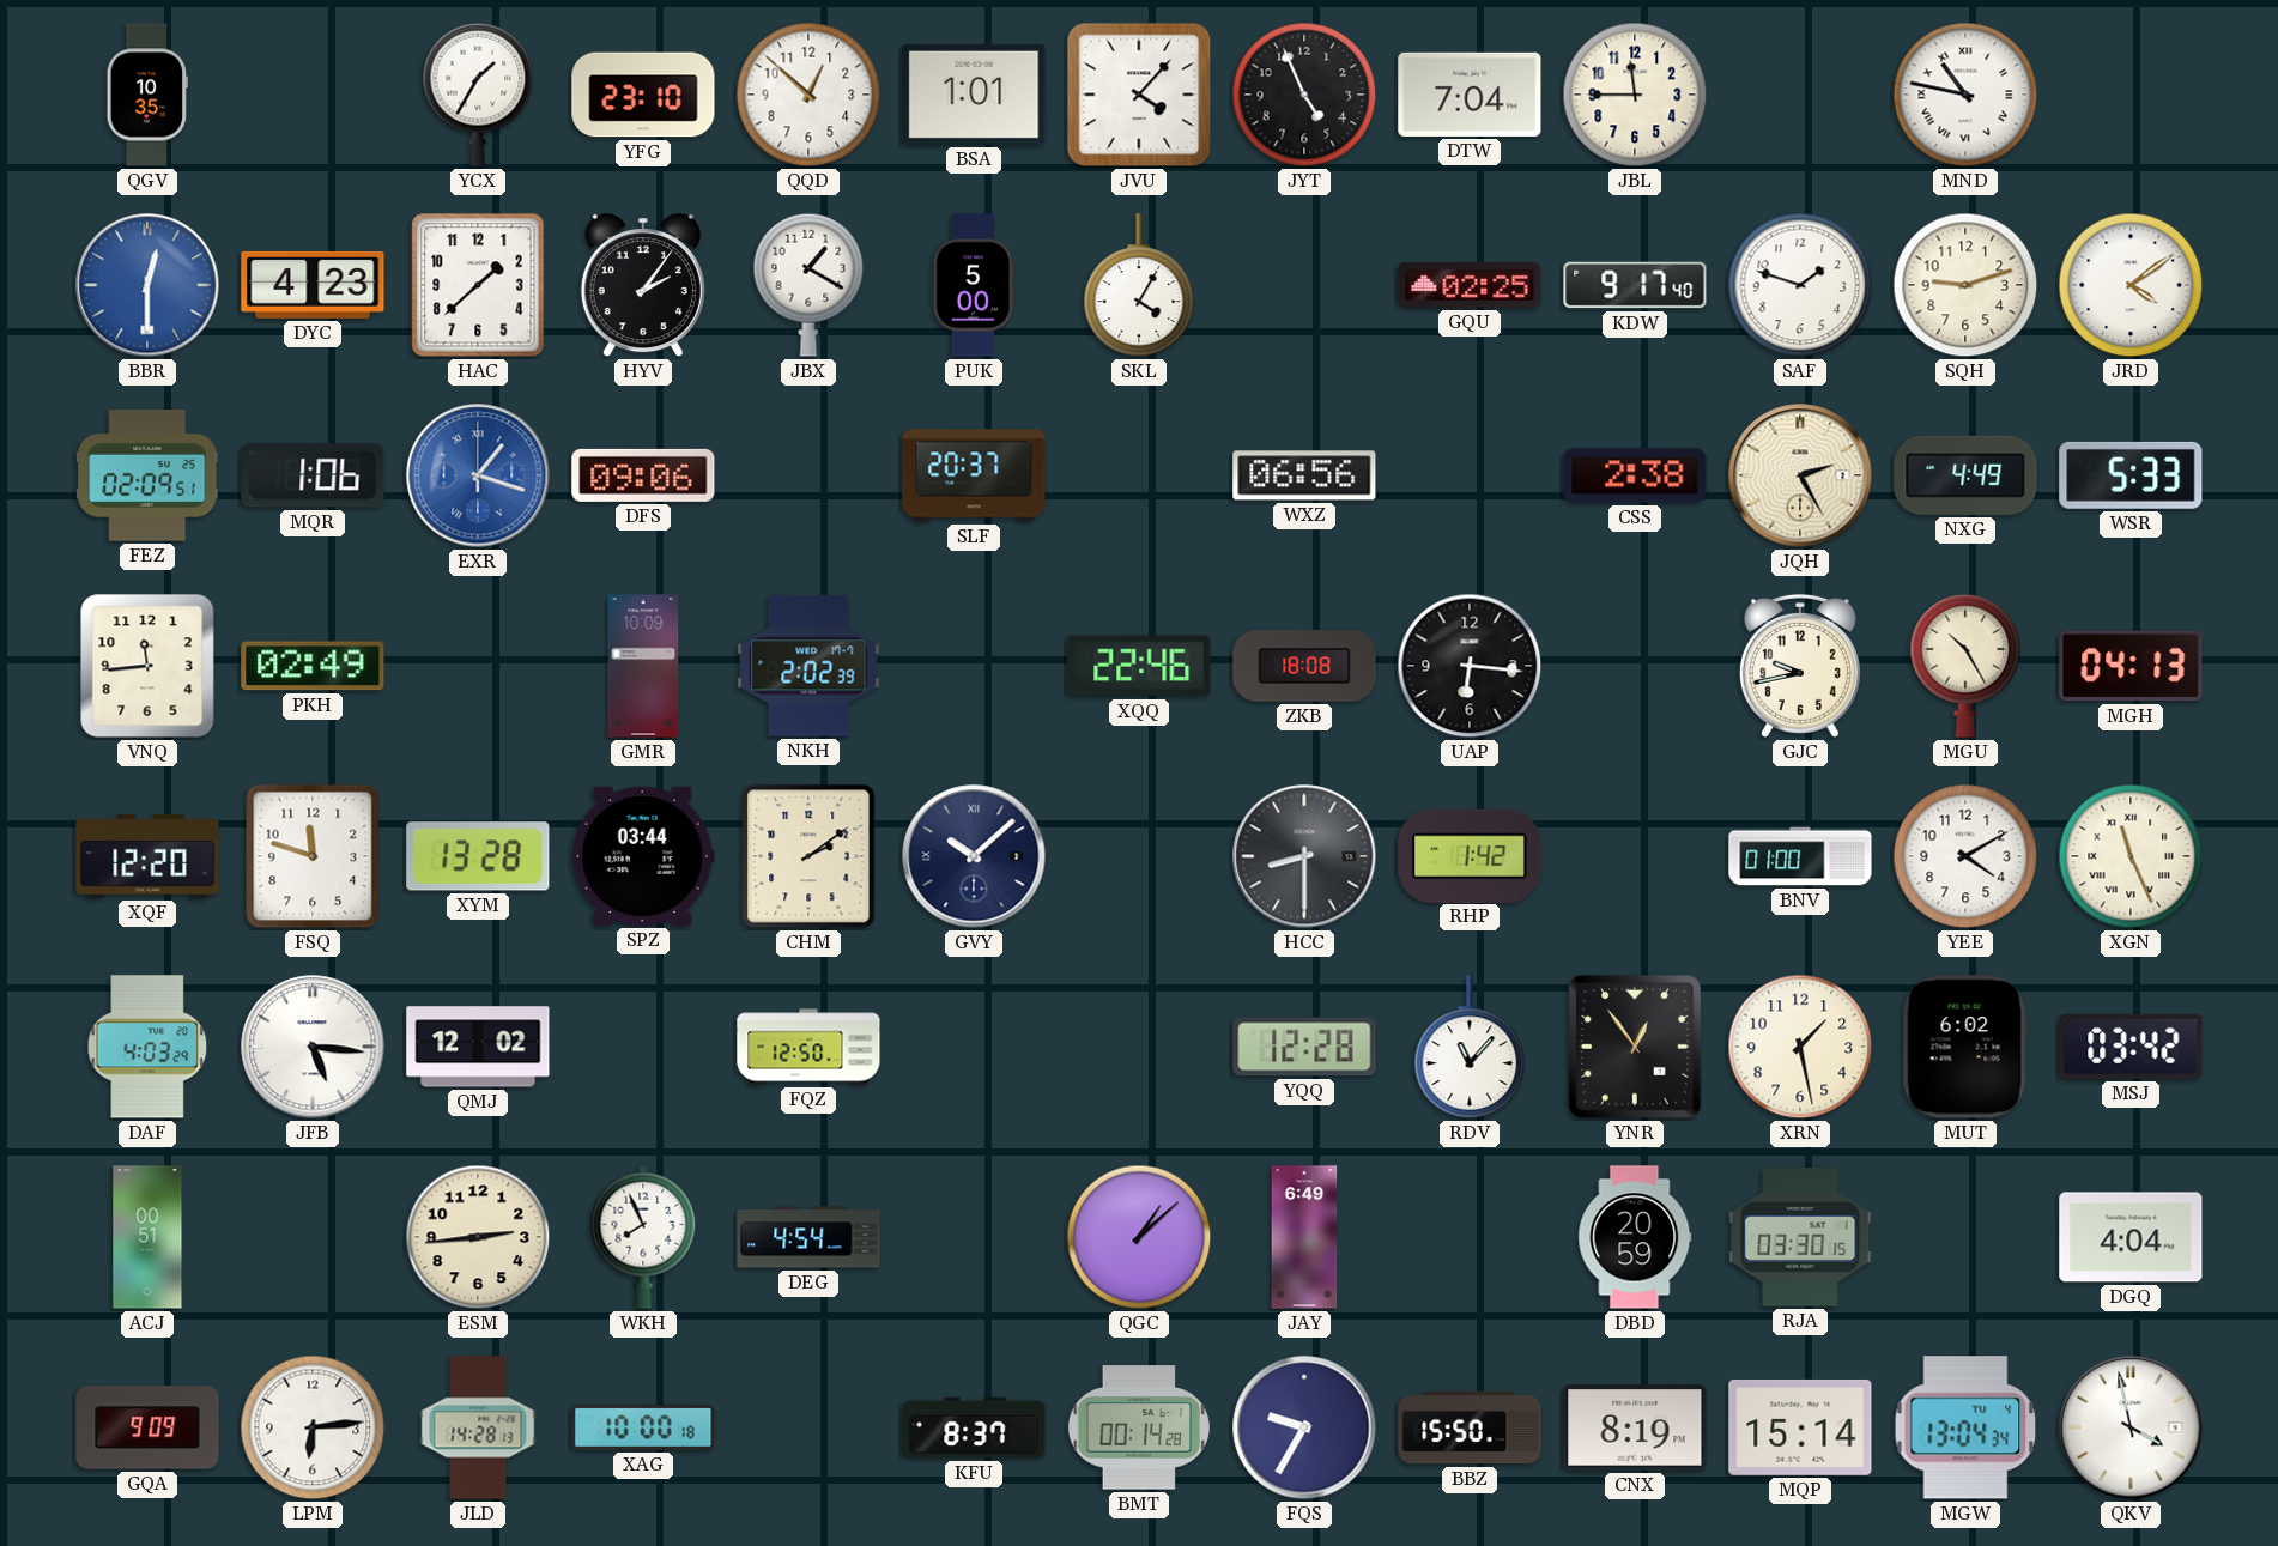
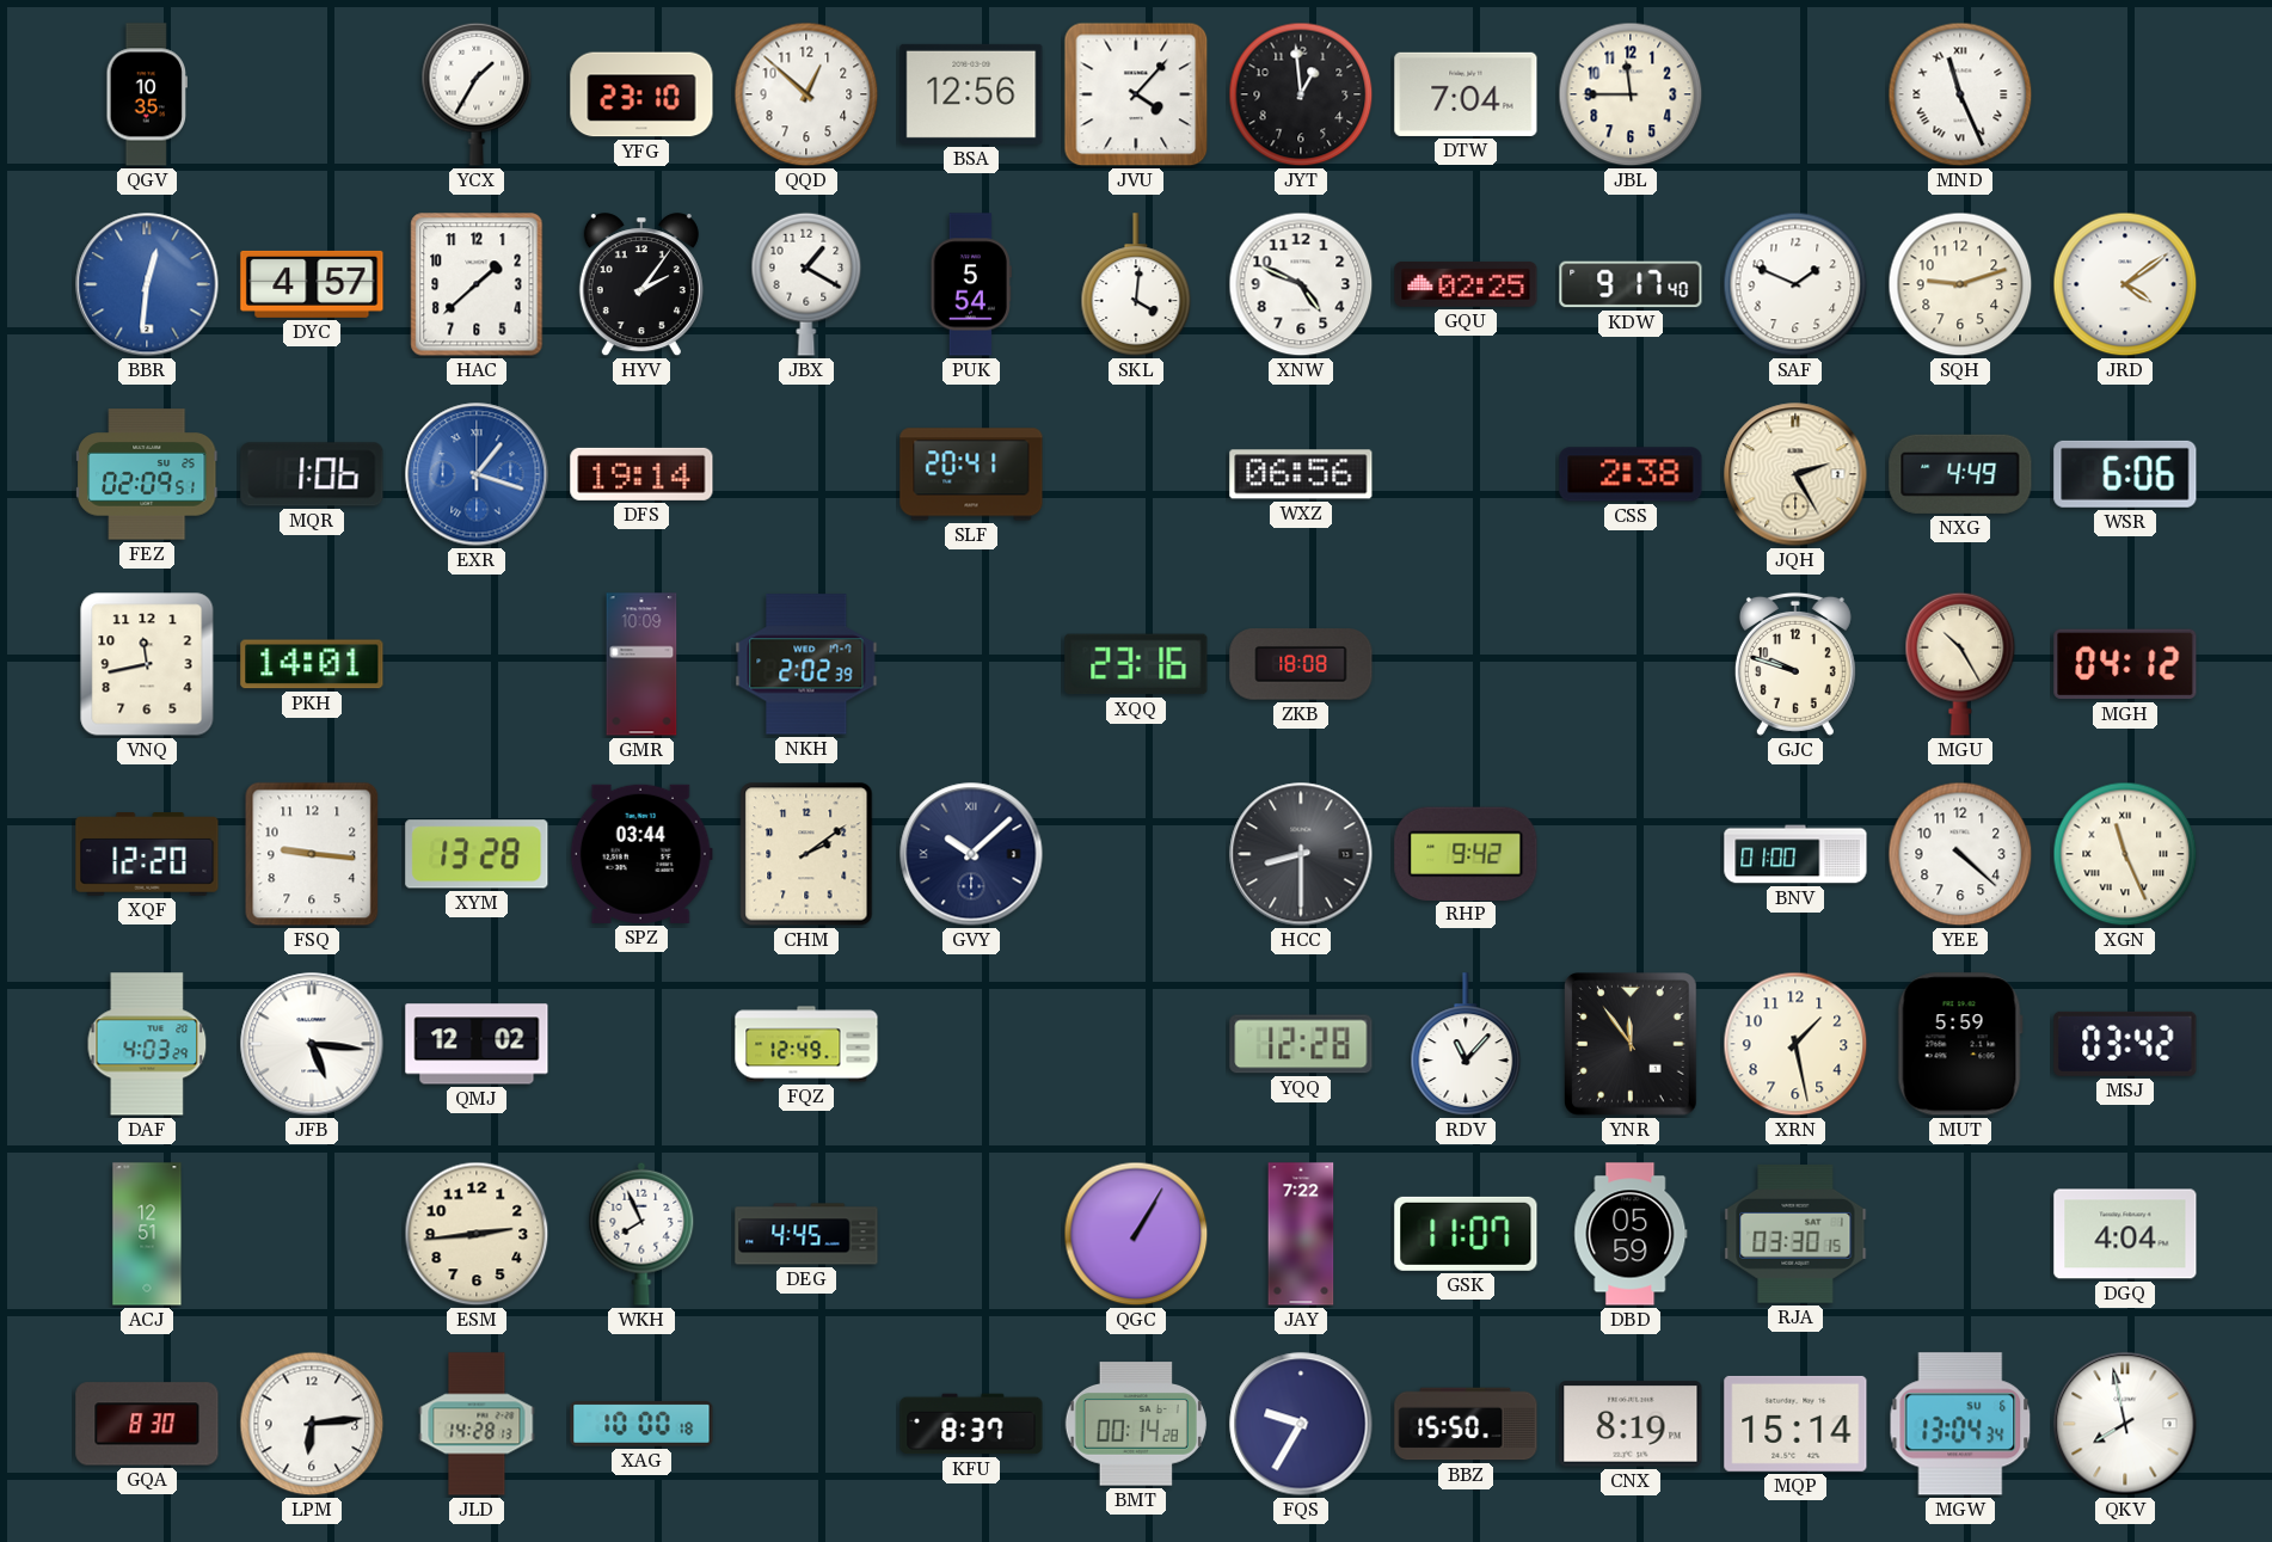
BSA: 1:01 -> 12:56
JYT: 4:56 -> 12:59
MND: 10:47 -> 11:26
BBR: 12:30 -> 12:31
DYC: 4:23 -> 4:57
PUK: 5:00 -> 5:54
SKL: 4:05 -> 4:01
XNW: none -> 4:49
SAF: 1:48 -> 1:49
DFS: 09:06 -> 19:14
SLF: 20:37 -> 20:41
WSR: 5:33 -> 6:06
VNQ: 11:44 -> 11:43
PKH: 02:49 -> 14:01
XQQ: 22:46 -> 23:16
UAP: 6:16 -> none
GJC: 9:43 -> 9:48
MGH: 04:13 -> 04:12
FSQ: 11:48 -> 9:16
RHP: 1:42 -> 9:42
YEE: 4:10 -> 4:22
FQZ: 12:50 -> 12:49
YNR: 12:54 -> 11:54
MUT: 6:02 -> 5:59
ACJ: 00:51 -> 12:51
DEG: 4:54 -> 4:45
QGC: 1:08 -> 1:05
JAY: 6:49 -> 7:22
GSK: none -> 11:07
DBD: 20:59 -> 05:59
GQA: 9:09 -> 8:30
MGW date: TU 4 -> SU 6
QKV: 3:58 -> 7:58
